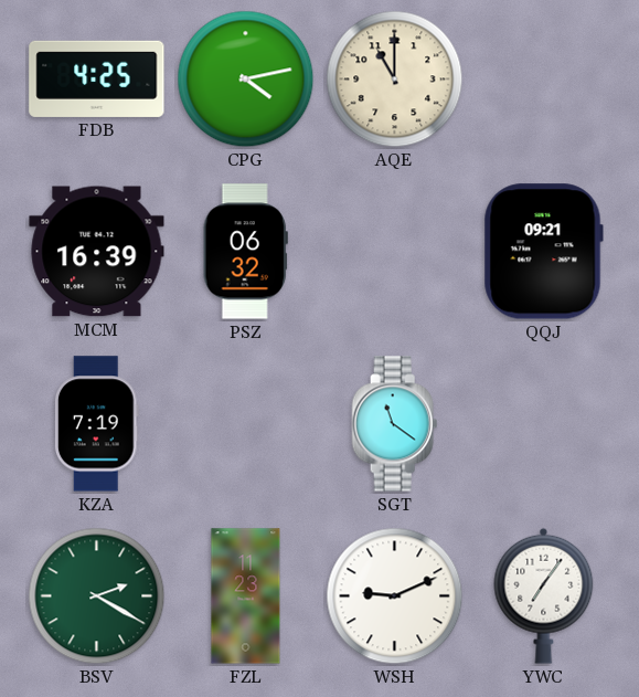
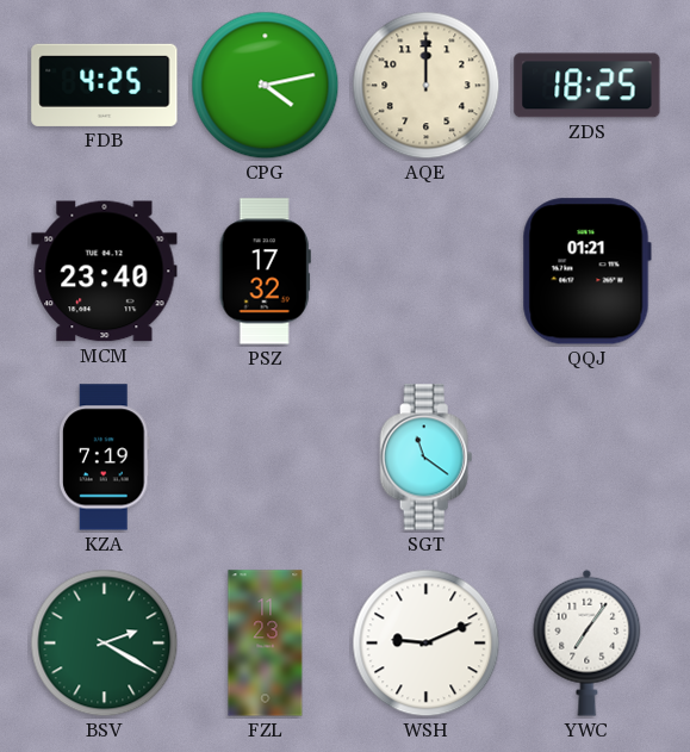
AQE: 11:00 -> 12:00
ZDS: none -> 18:25
MCM: 16:39 -> 23:40
PSZ: 06:32 -> 17:32
QQJ: 09:21 -> 01:21
